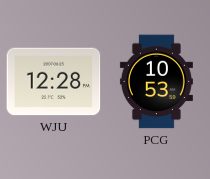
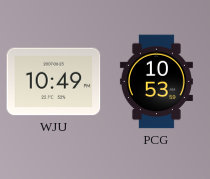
WJU: 12:28 -> 10:49
